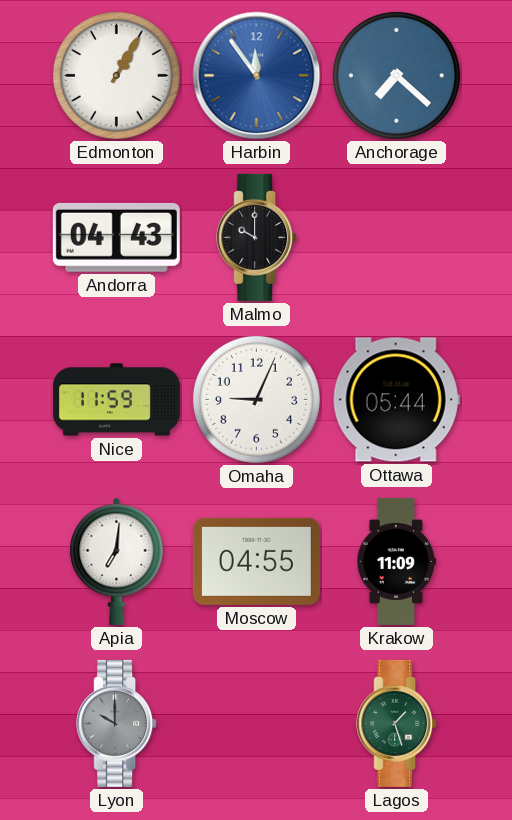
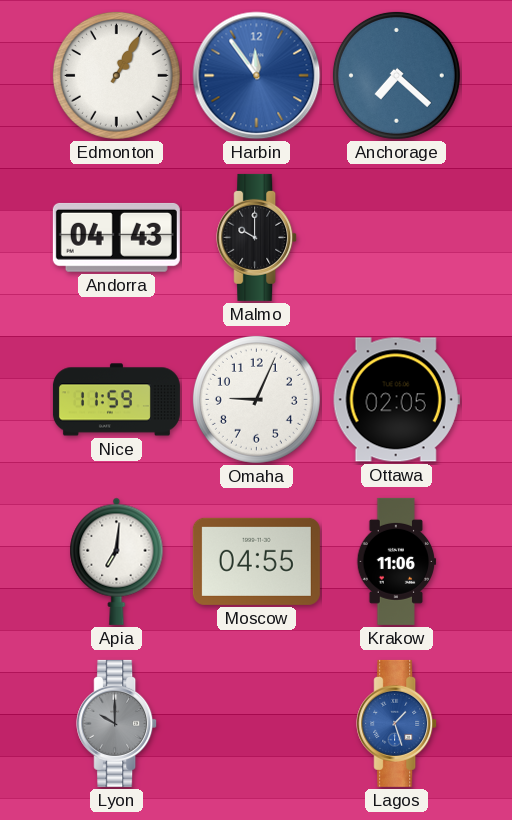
Ottawa: 05:44 -> 02:05
Krakow: 11:09 -> 11:06
Lagos dial: green -> blue
